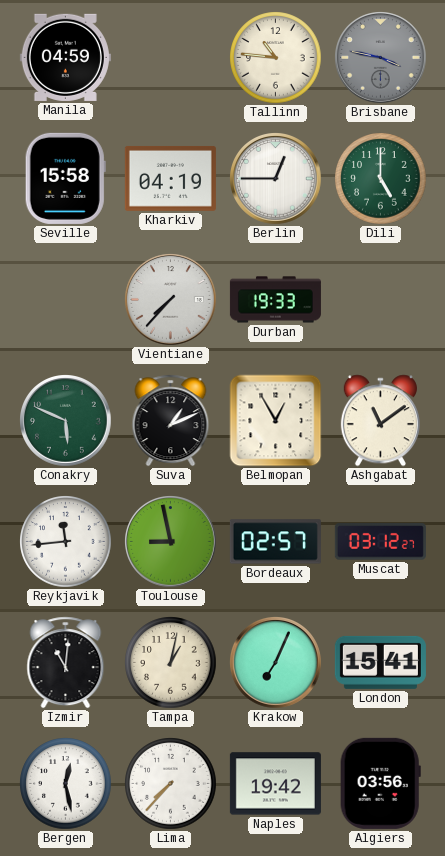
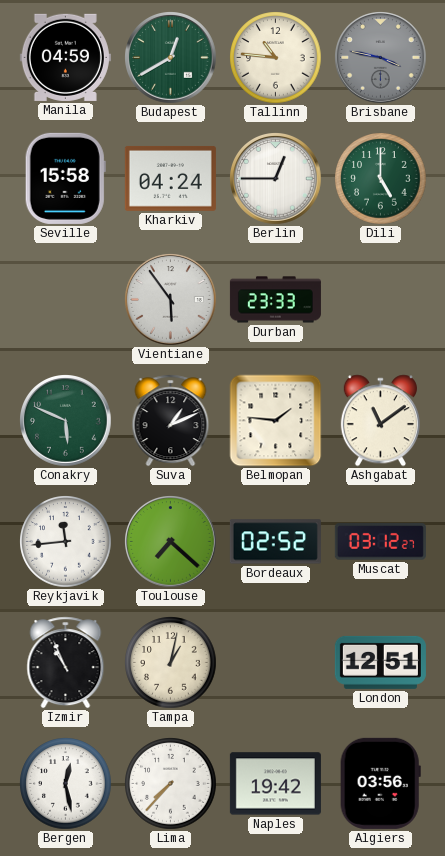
Budapest: none -> 12:40
Kharkiv: 04:19 -> 04:24
Vientiane: 7:37 -> 5:54
Durban: 19:33 -> 23:33
Belmopan: 12:55 -> 1:46
Toulouse: 8:58 -> 7:22
Bordeaux: 02:57 -> 02:52
Izmir: 11:01 -> 10:56
Krakow: 7:04 -> none
London: 15:41 -> 12:51
